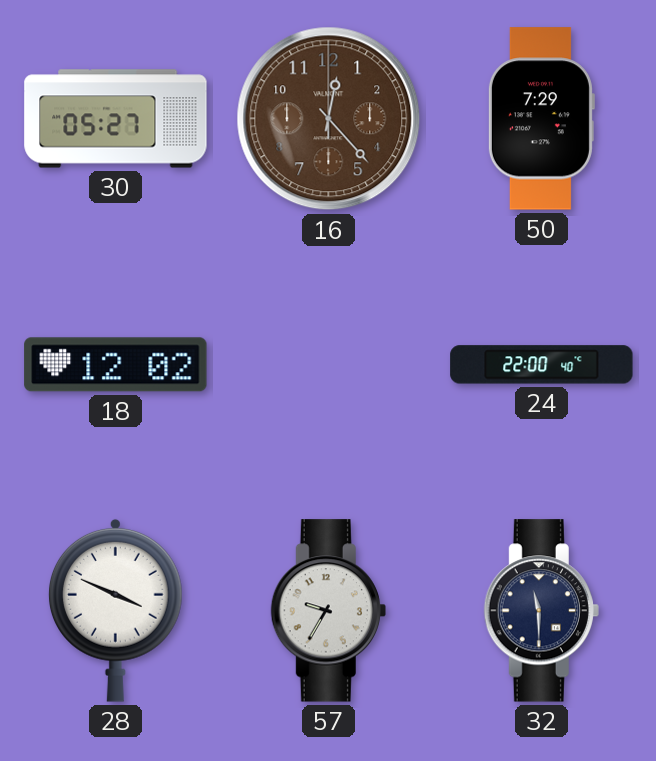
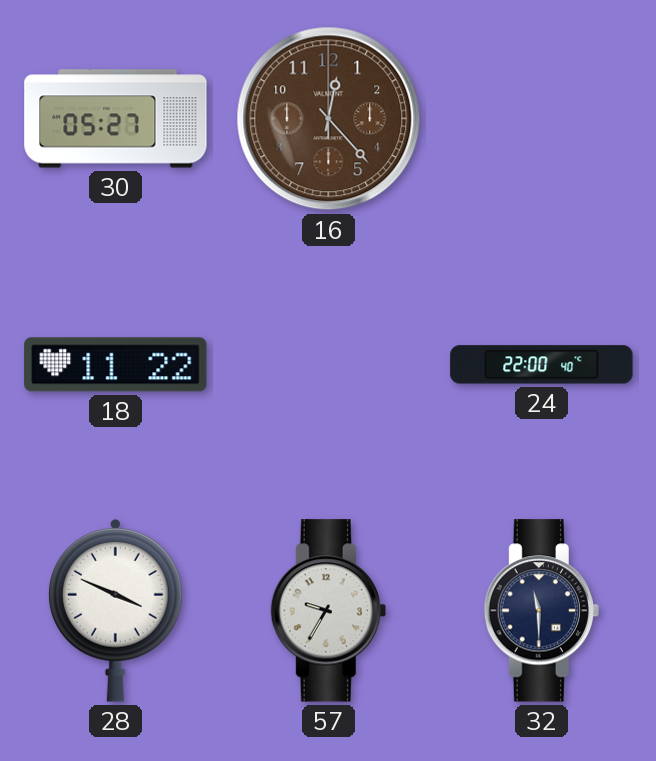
50: 7:29 -> none
18: 12:02 -> 11:22
